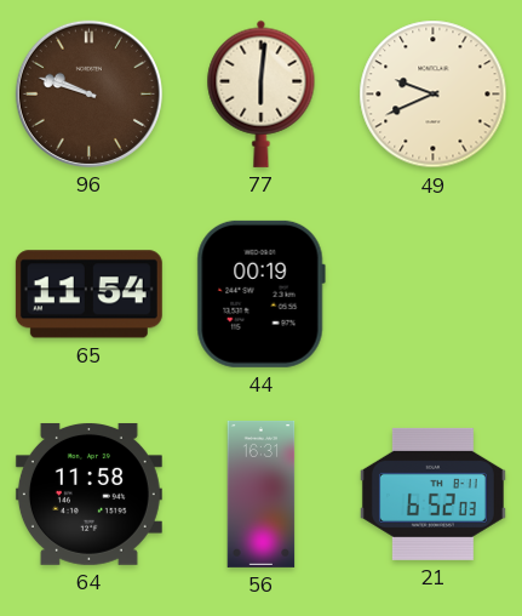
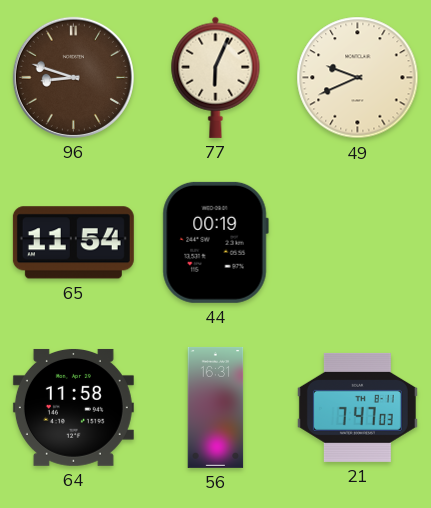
96: 9:48 -> 8:48
77: 6:01 -> 6:04
21: 6:52 -> 7:47
